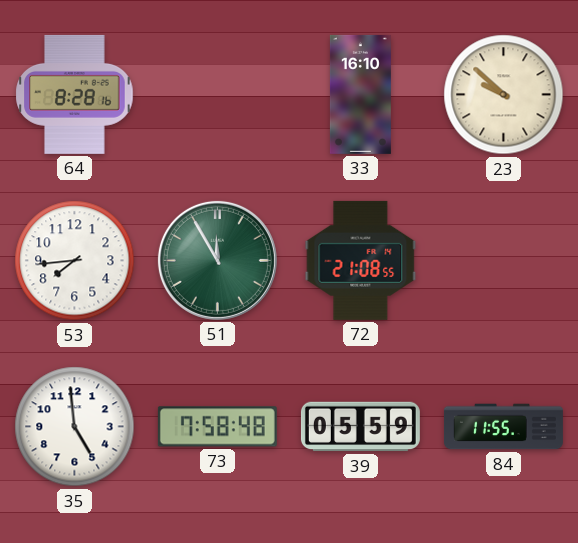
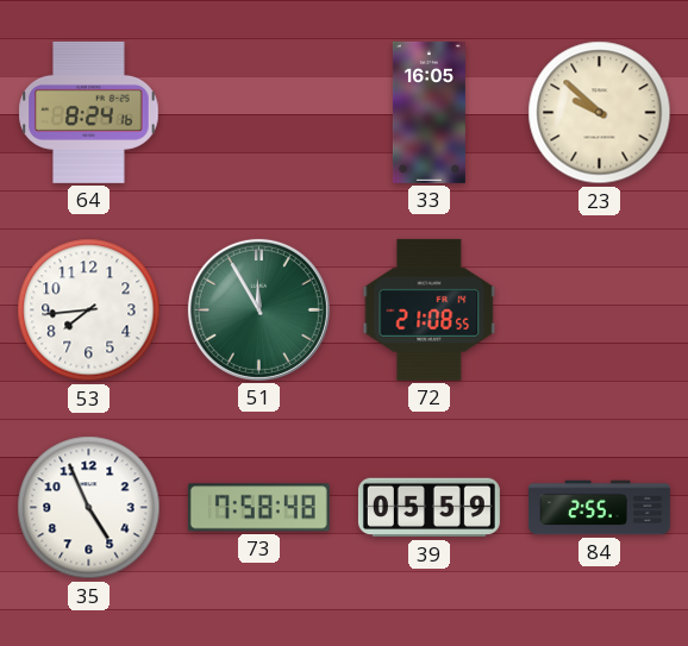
64: 8:28 -> 8:24
33: 16:10 -> 16:05
35: 4:59 -> 4:56
84: 11:55 -> 2:55
